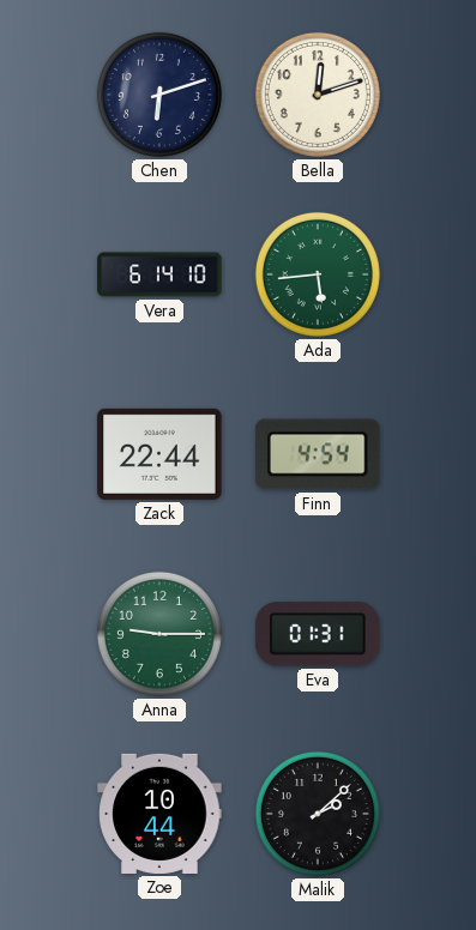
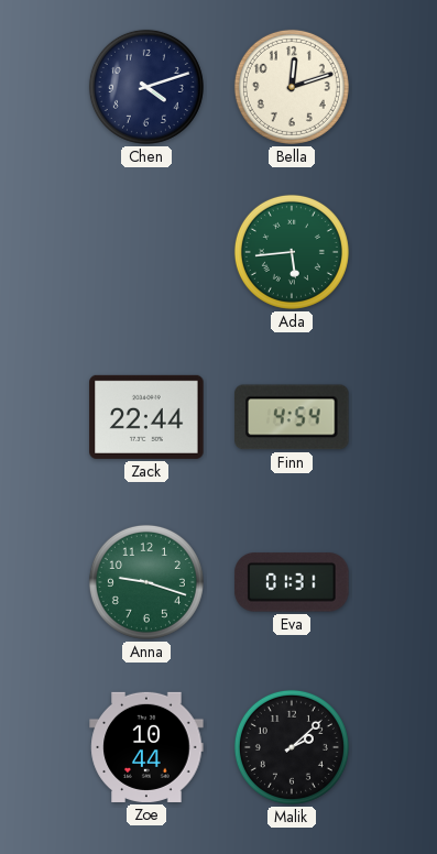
Chen: 6:12 -> 4:12
Vera: 6:14 -> none
Anna: 9:15 -> 9:18
